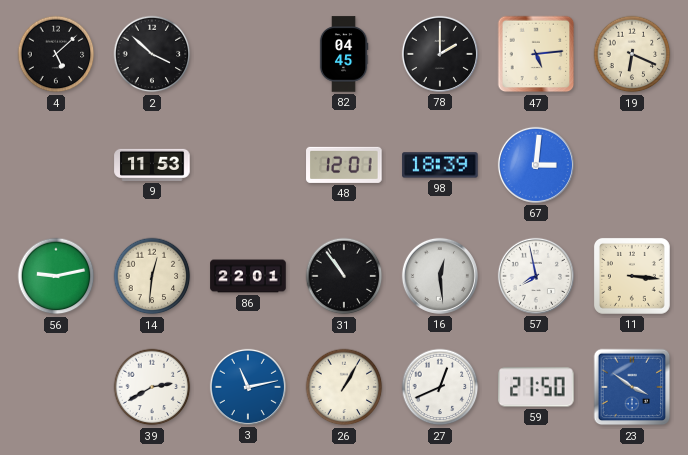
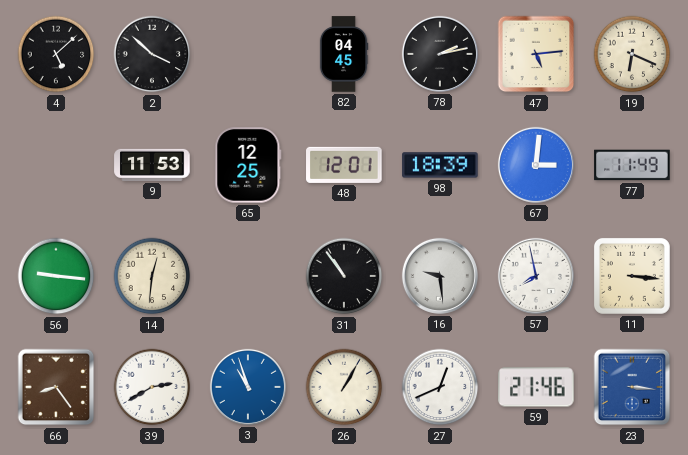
78: 2:00 -> 2:13
65: none -> 12:25
77: none -> 11:49
56: 9:13 -> 9:16
86: 22:01 -> none
16: 12:29 -> 9:29
66: none -> 8:24
3: 11:13 -> 10:57
59: 21:50 -> 21:46
23: 3:51 -> 3:16
